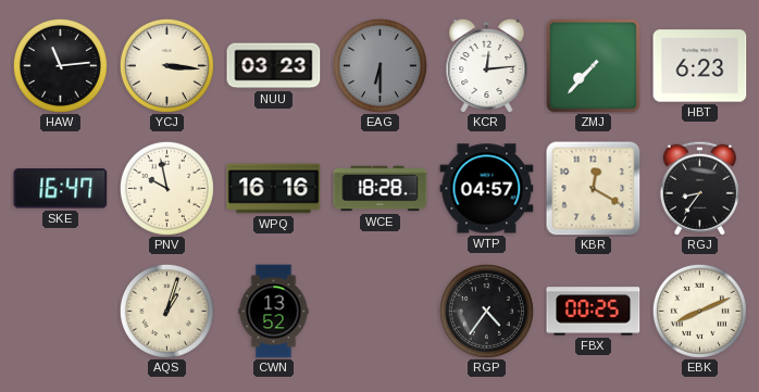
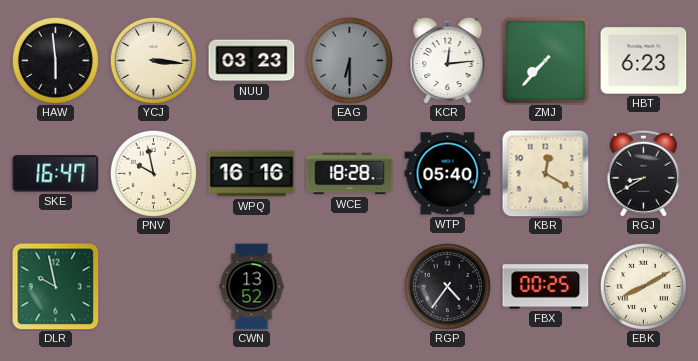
HAW: 11:14 -> 5:59
WTP: 04:57 -> 05:40
RGJ: 8:36 -> 8:40
DLR: none -> 9:58
AQS: 1:03 -> none
EBK: 8:11 -> 8:10
